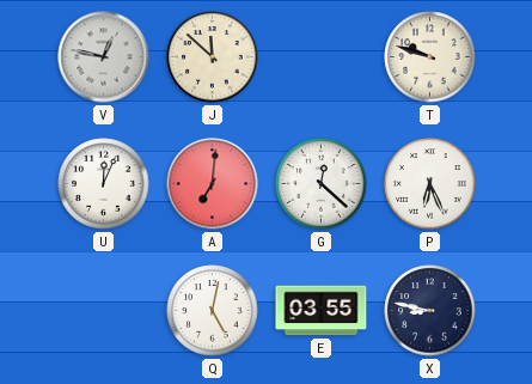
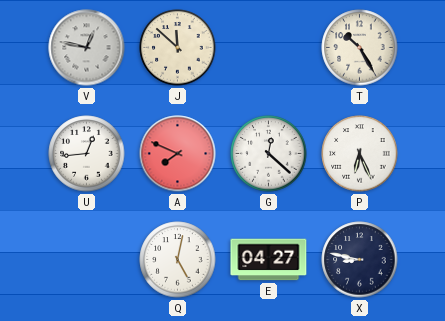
T: 9:48 -> 10:25
U: 12:04 -> 12:44
A: 7:01 -> 7:49
E: 03:55 -> 04:27
